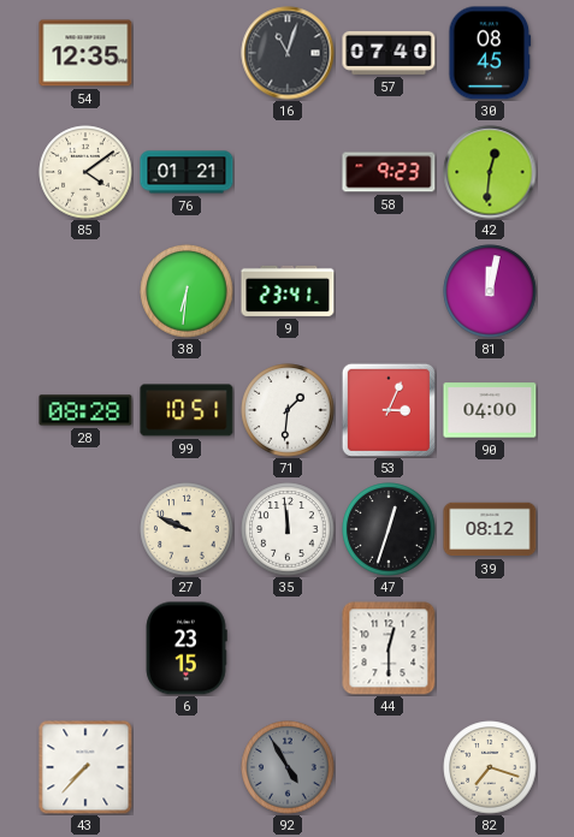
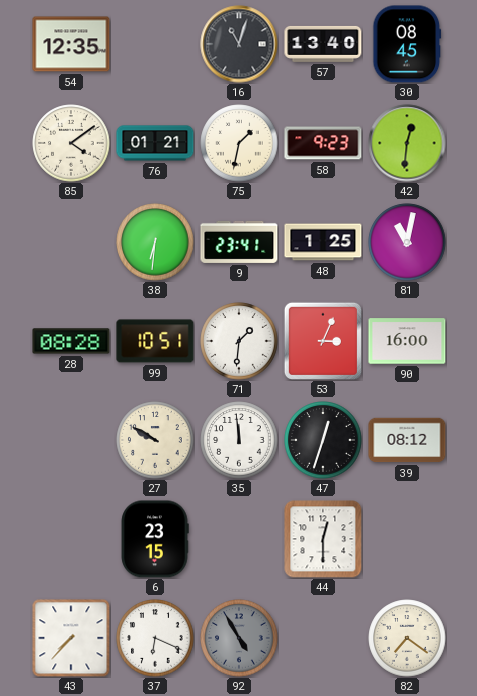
57: 07:40 -> 13:40
75: none -> 1:32
48: none -> 1:25
81: 12:02 -> 11:02
90: 04:00 -> 16:00
27: 9:49 -> 9:50
37: none -> 6:19
82: 7:18 -> 7:21
